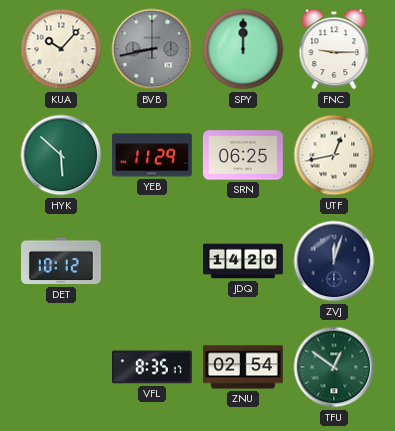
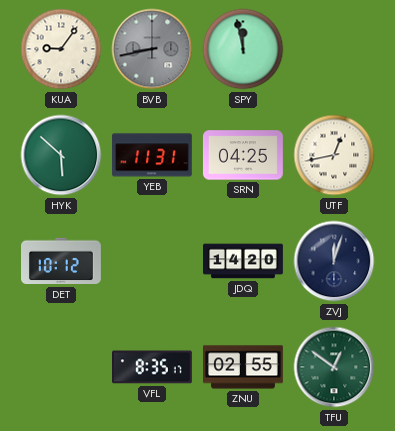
KUA: 10:07 -> 9:06
SPY: 12:00 -> 11:58
FNC: 9:15 -> none
YEB: 11:29 -> 11:31
SRN: 06:25 -> 04:25
ZNU: 02:54 -> 02:55
